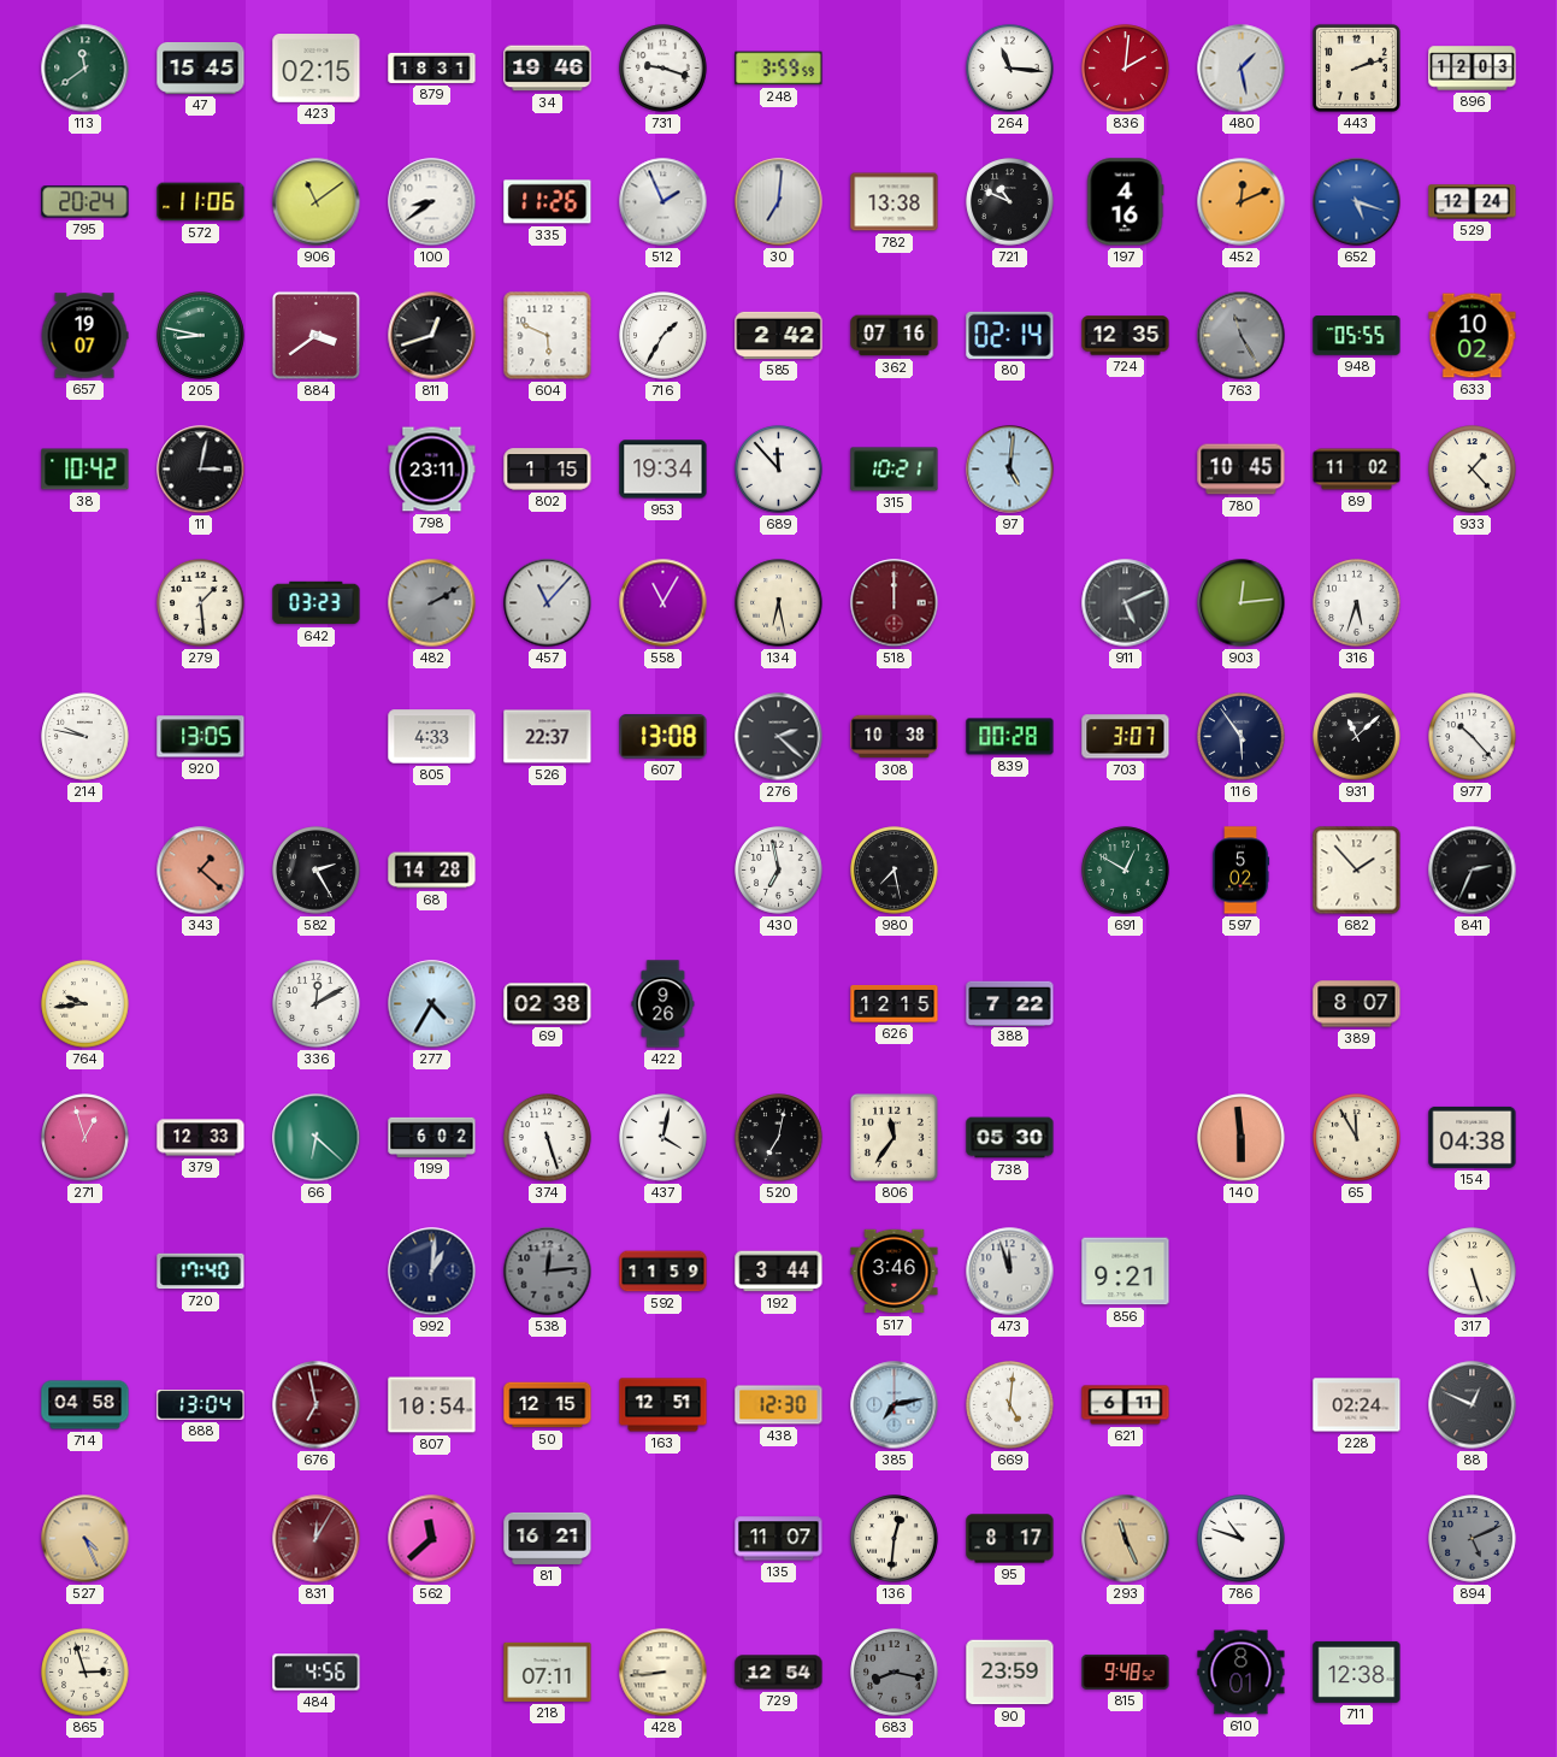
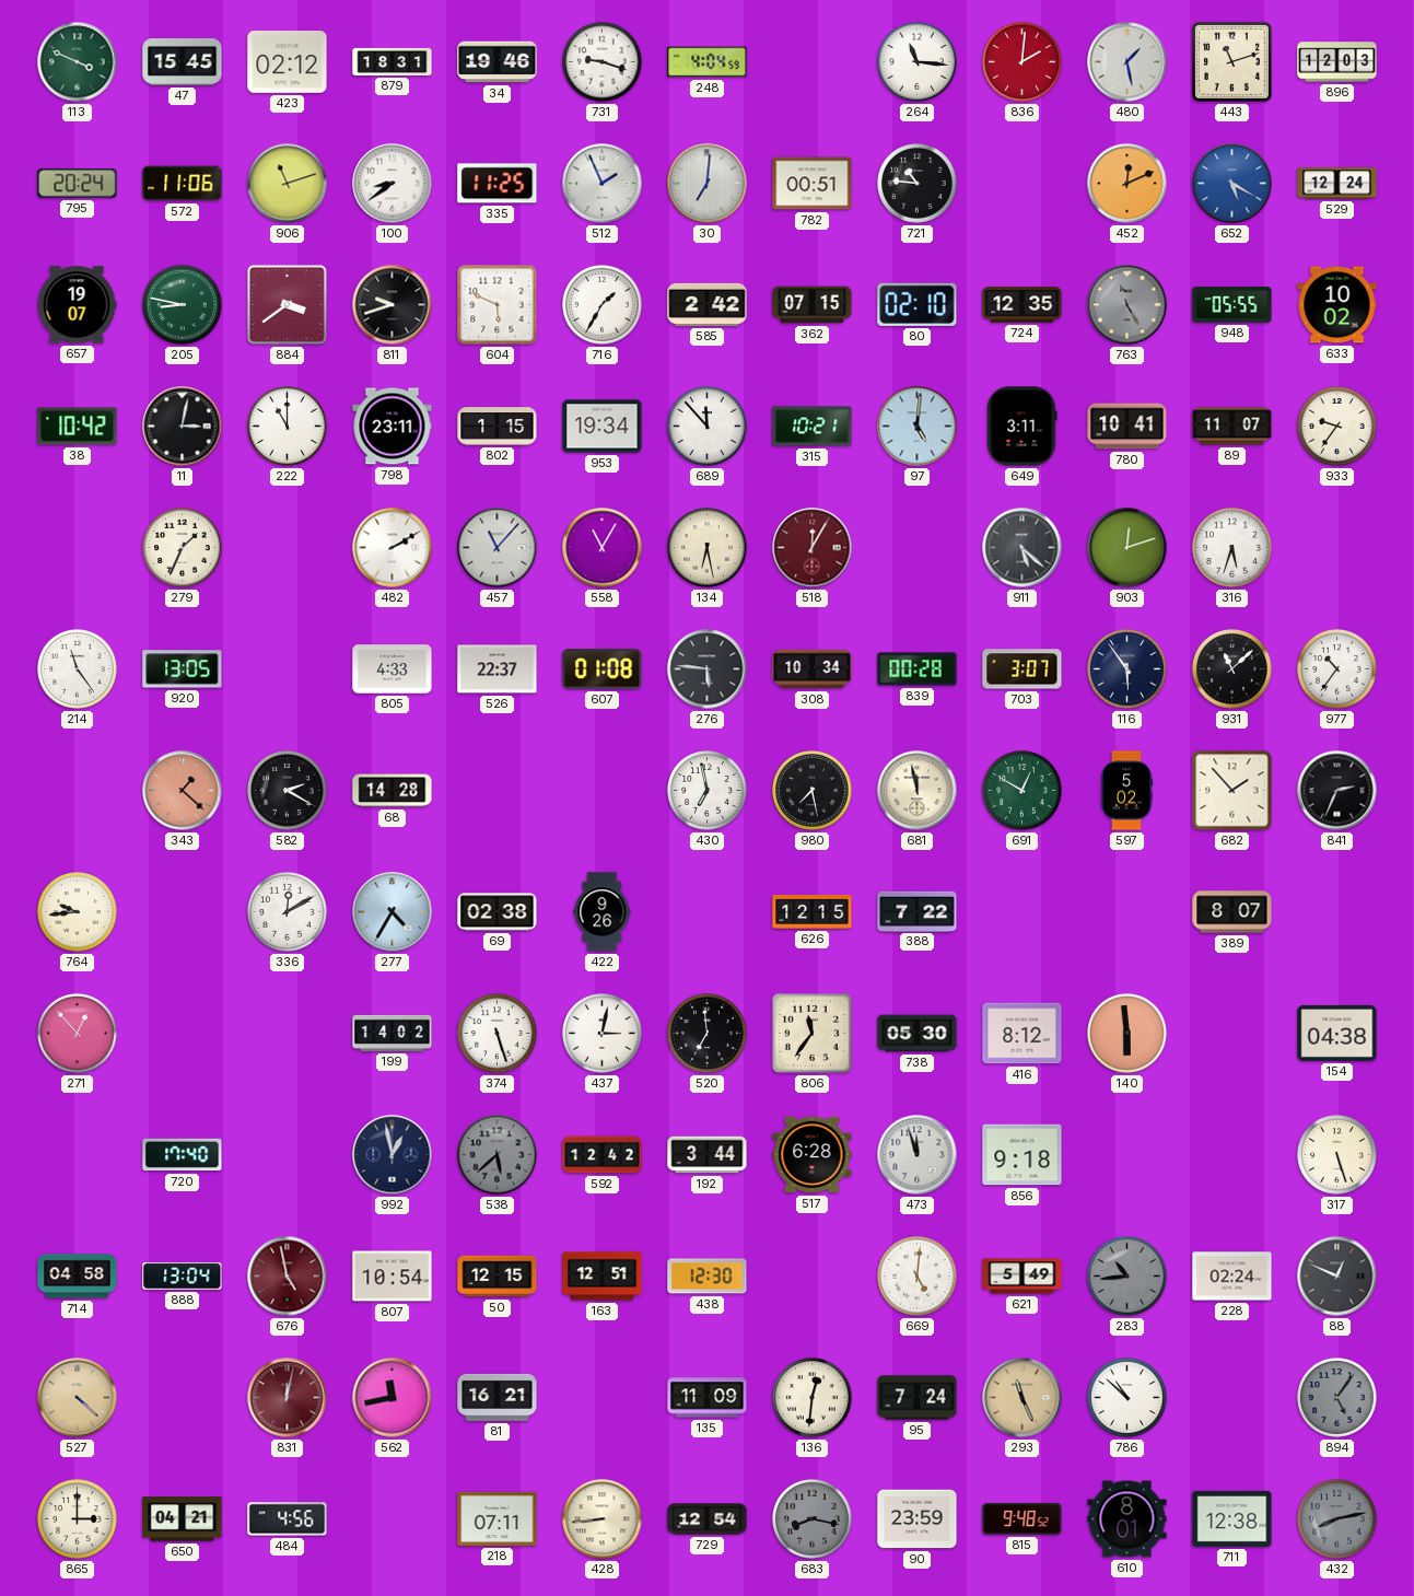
113: 11:39 -> 3:49
423: 02:15 -> 02:12
248: 3:59 -> 4:04
443: 2:12 -> 11:12
906: 11:09 -> 11:12
335: 11:26 -> 11:25
782: 13:38 -> 00:51
721: 10:49 -> 10:46
197: 4:16 -> none
652: 5:18 -> 5:20
811: 12:42 -> 9:42
362: 07:16 -> 07:15
80: 02:14 -> 02:10
222: none -> 11:00
649: none -> 3:11
780: 10:45 -> 10:41
89: 11:02 -> 11:07
933: 1:23 -> 9:36
279: 1:29 -> 1:34
642: 03:23 -> none
482 dial: grey -> white
518: 12:00 -> 12:05
911: 5:11 -> 5:22
903: 12:14 -> 12:12
214: 9:47 -> 11:24
607: 13:08 -> 01:08
276: 2:22 -> 5:46
308: 10:38 -> 10:34
977: 10:23 -> 10:36
582: 2:25 -> 2:20
681: none -> 11:58
271: 12:57 -> 12:53
379: 12:33 -> none
66: 6:22 -> none
199: 6:02 -> 14:02
437: 4:02 -> 3:02
520: 7:02 -> 6:59
416: none -> 8:12
65: 11:55 -> none
992: 1:01 -> 12:58
538: 12:14 -> 5:38
592: 11:59 -> 12:42
517: 3:46 -> 6:28
856: 9:21 -> 9:18
676: 6:58 -> 4:58
385: 7:13 -> none
621: 6:11 -> 5:49
283: none -> 10:44
527: 4:26 -> 4:22
831: 12:05 -> 12:02
562: 11:38 -> 11:43
135: 11:07 -> 11:09
95: 8:17 -> 7:24
786: 10:48 -> 10:52
894: 5:11 -> 5:06
865: 2:57 -> 3:00
650: none -> 04:21
432: none -> 8:13
